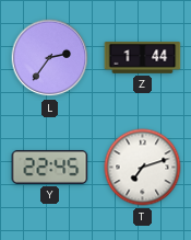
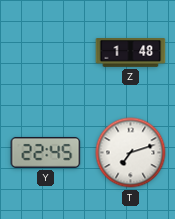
L: 2:36 -> none
Z: 1:44 -> 1:48
